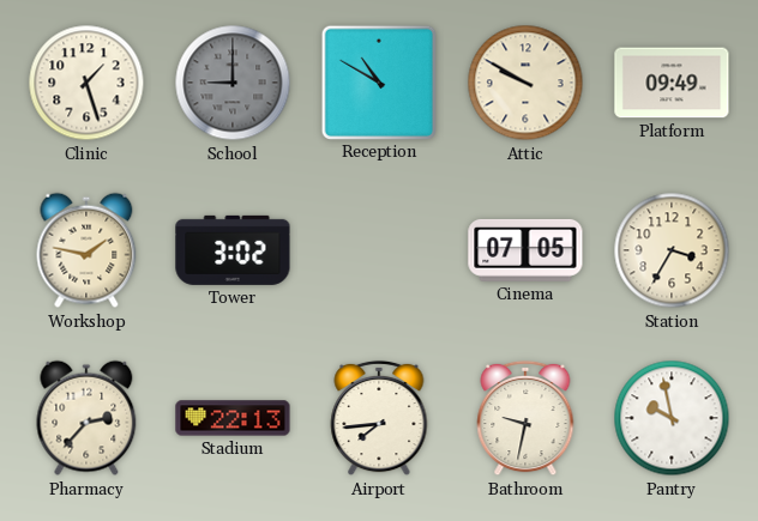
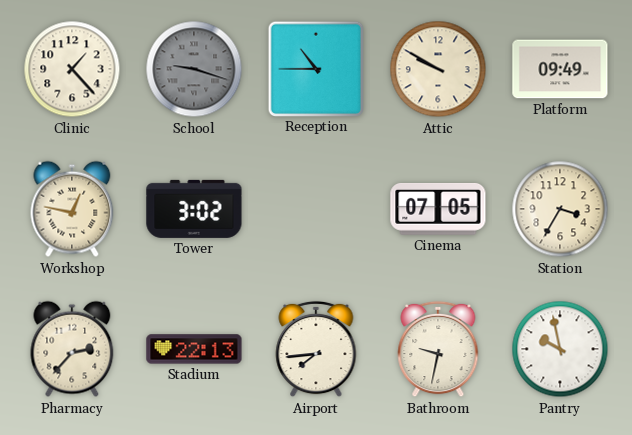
Clinic: 1:27 -> 1:23
School: 9:00 -> 9:18
Reception: 10:50 -> 10:45
Workshop: 1:47 -> 12:47
